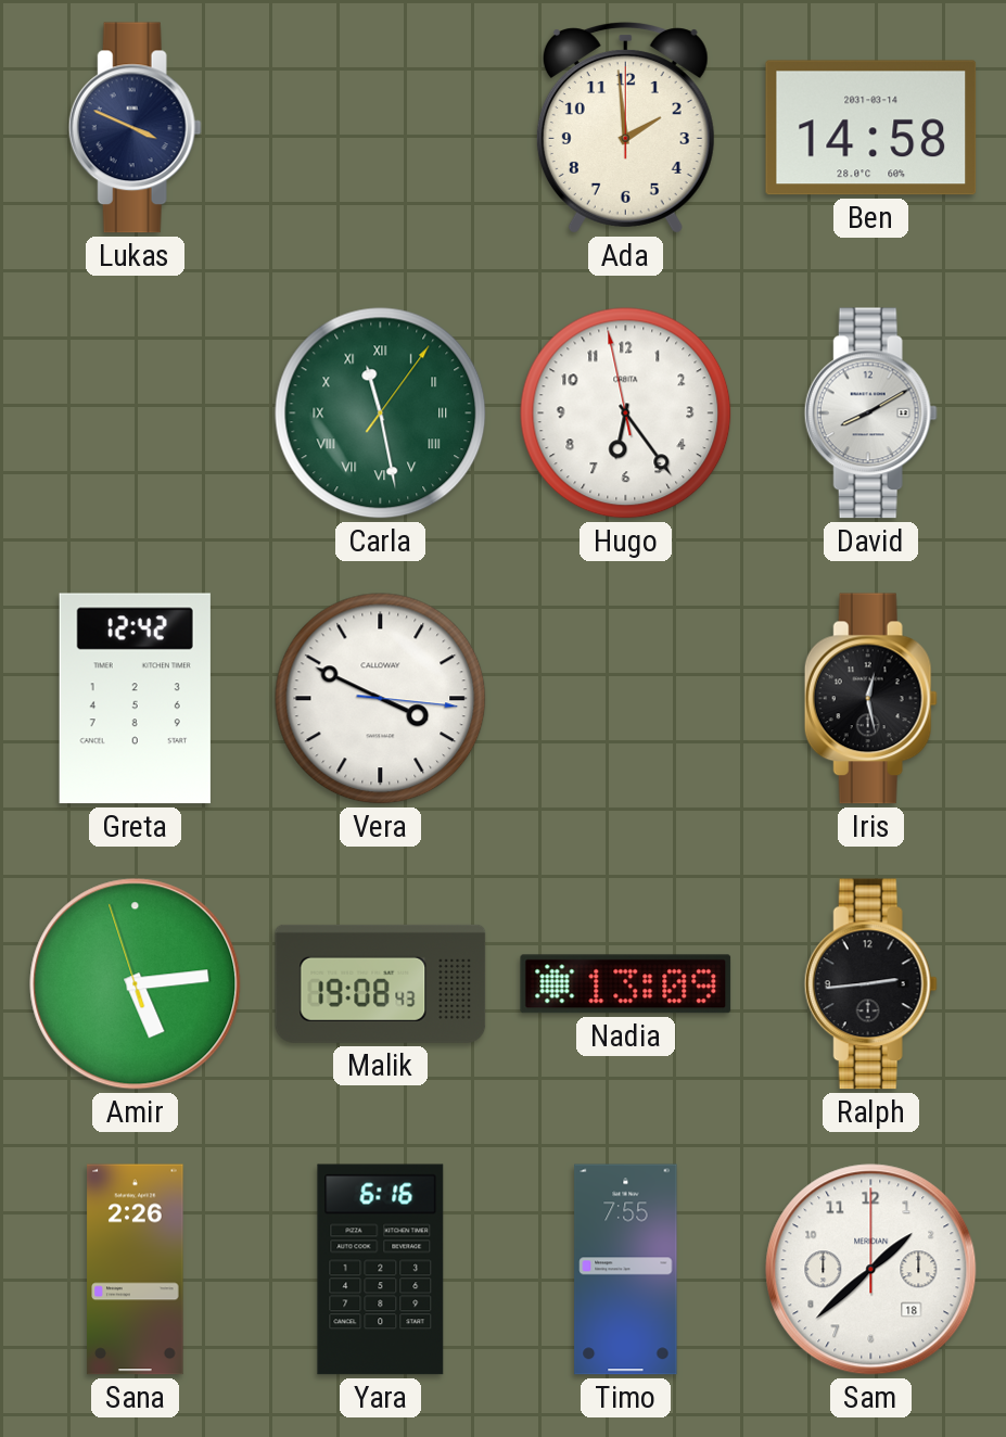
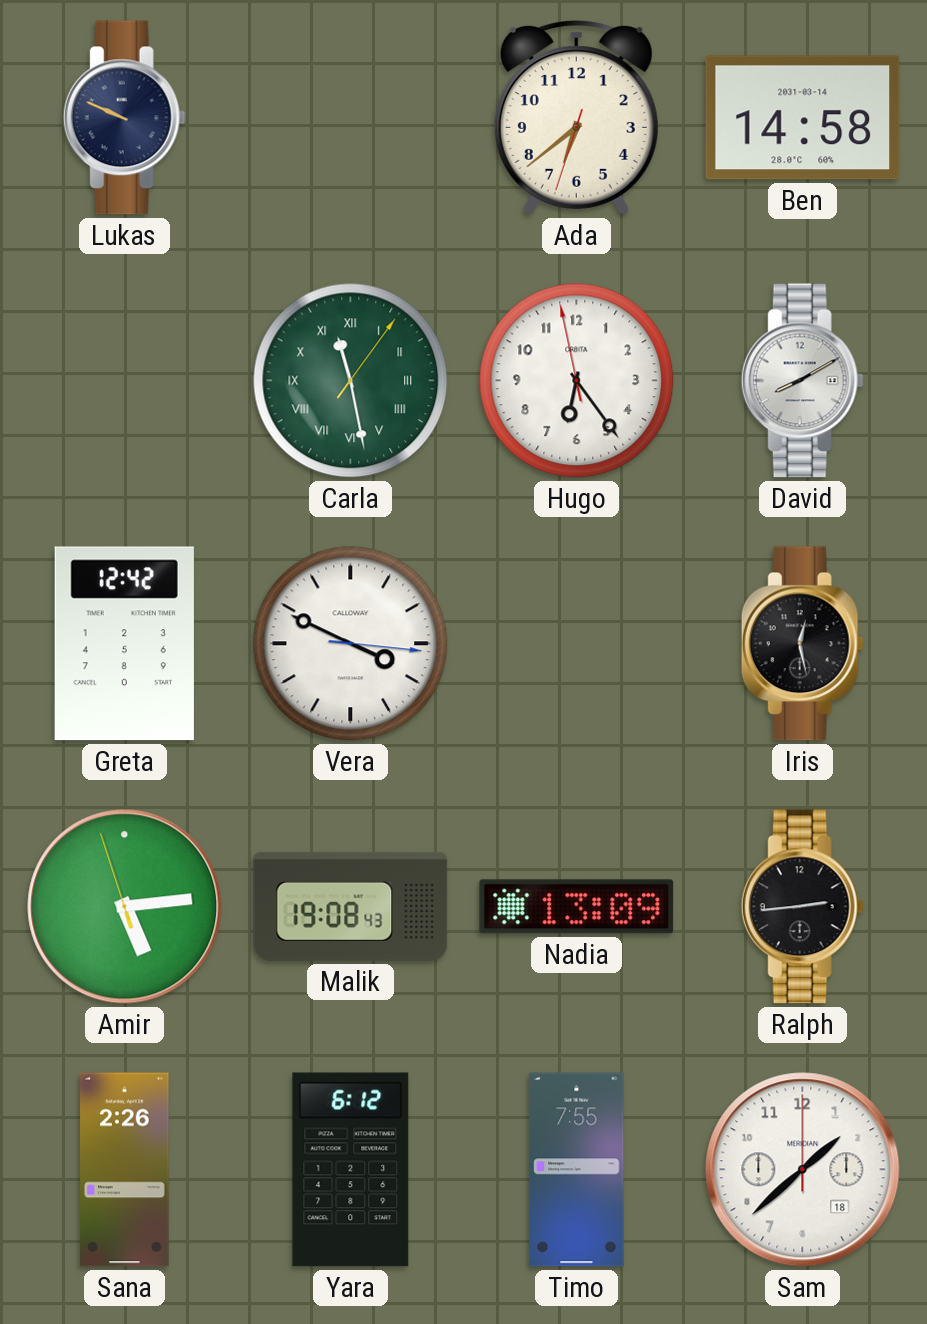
Lukas: 3:49 -> 9:49
Ada: 1:59 -> 6:38
Yara: 6:16 -> 6:12
